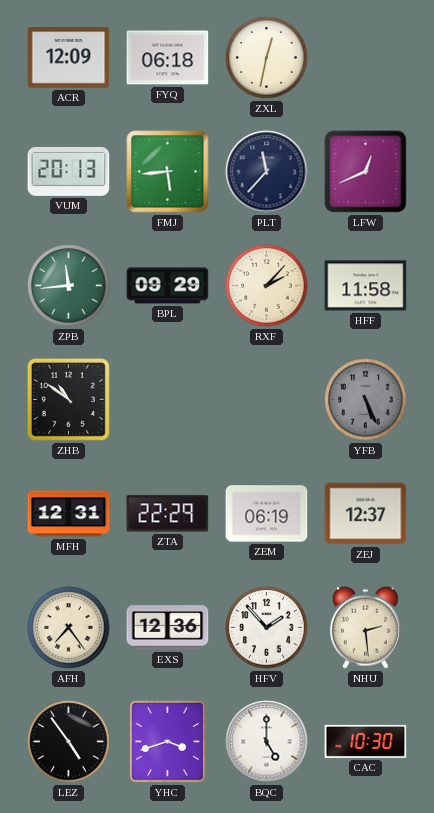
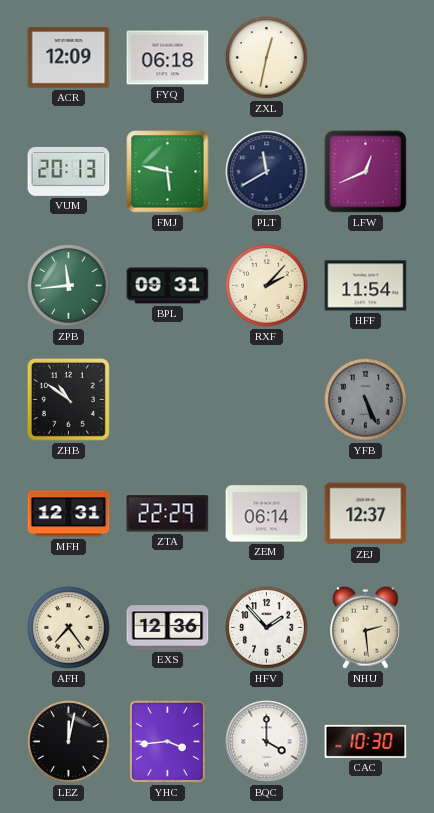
FMJ: 5:44 -> 5:47
PLT: 11:37 -> 11:40
BPL: 09:29 -> 09:31
HFF: 11:58 -> 11:54
ZEM: 06:19 -> 06:14
LEZ: 4:54 -> 12:02
YHC: 3:42 -> 3:44
BQC: 5:00 -> 4:00
